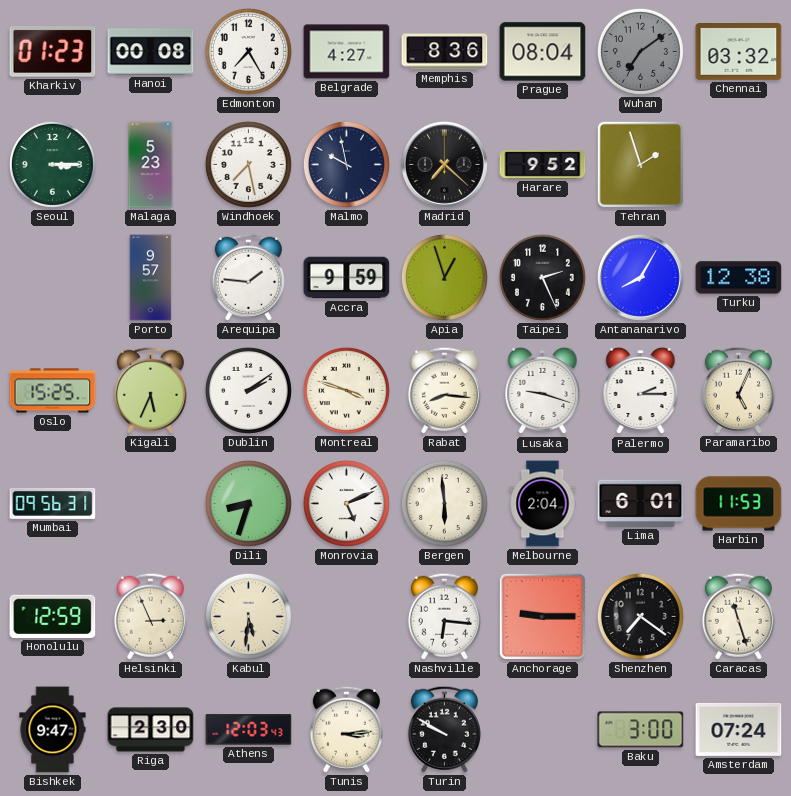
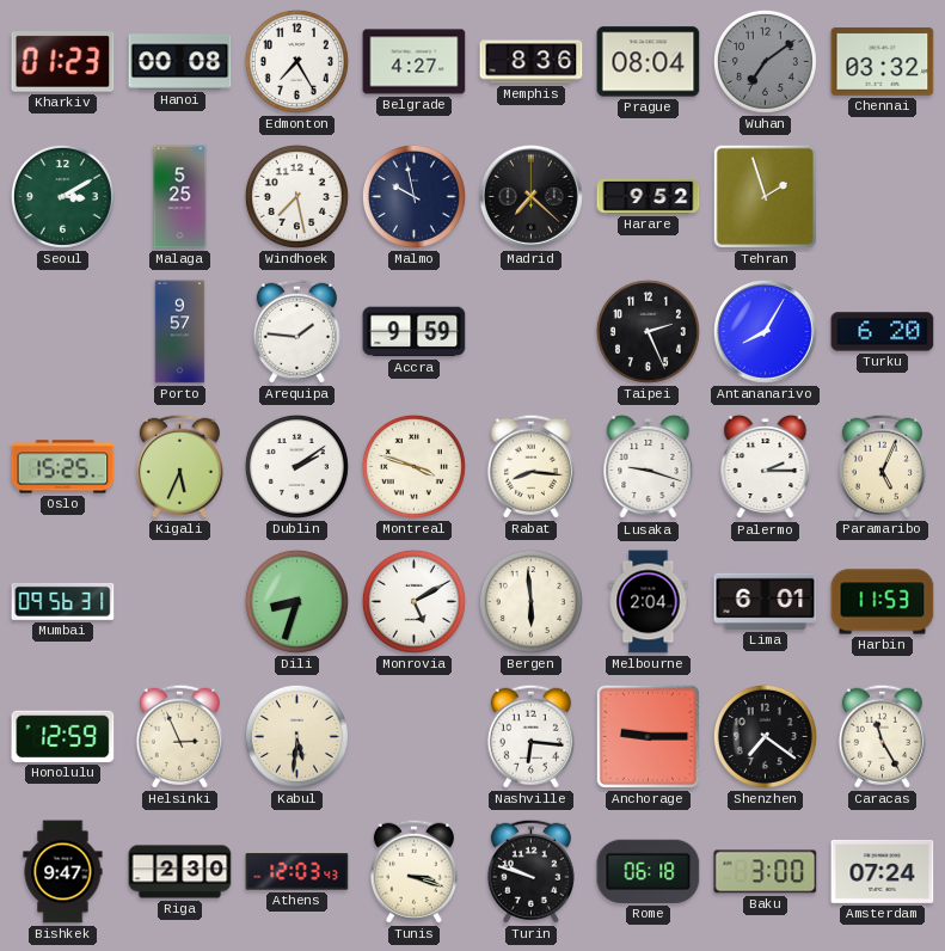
Seoul: 3:15 -> 3:10
Malaga: 5:23 -> 5:25
Apia: 12:57 -> none
Turku: 12:38 -> 6:20
Monrovia: 5:11 -> 5:10
Caracas: 11:27 -> 11:25
Tunis: 3:14 -> 3:18
Turin: 9:50 -> 9:48
Rome: none -> 06:18
